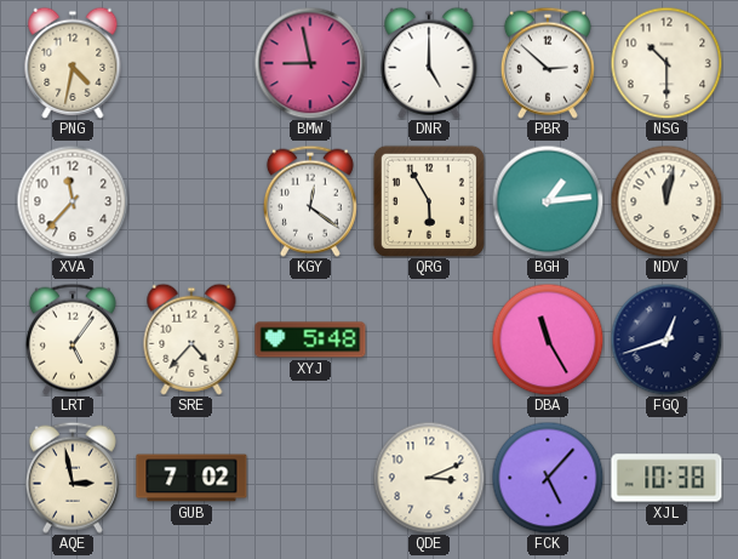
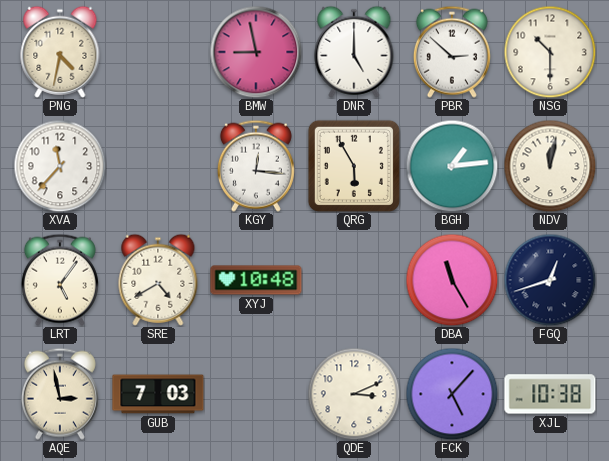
KGY: 12:21 -> 12:16
SRE: 4:37 -> 4:40
XYJ: 5:48 -> 10:48
GUB: 7:02 -> 7:03
